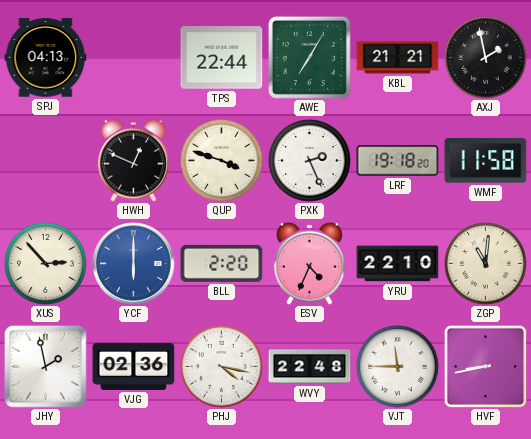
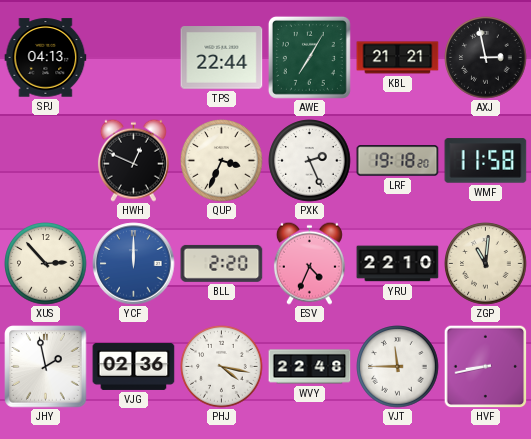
AXJ: 1:58 -> 2:58
QUP: 3:48 -> 3:34
YCF: 6:00 -> 12:00
